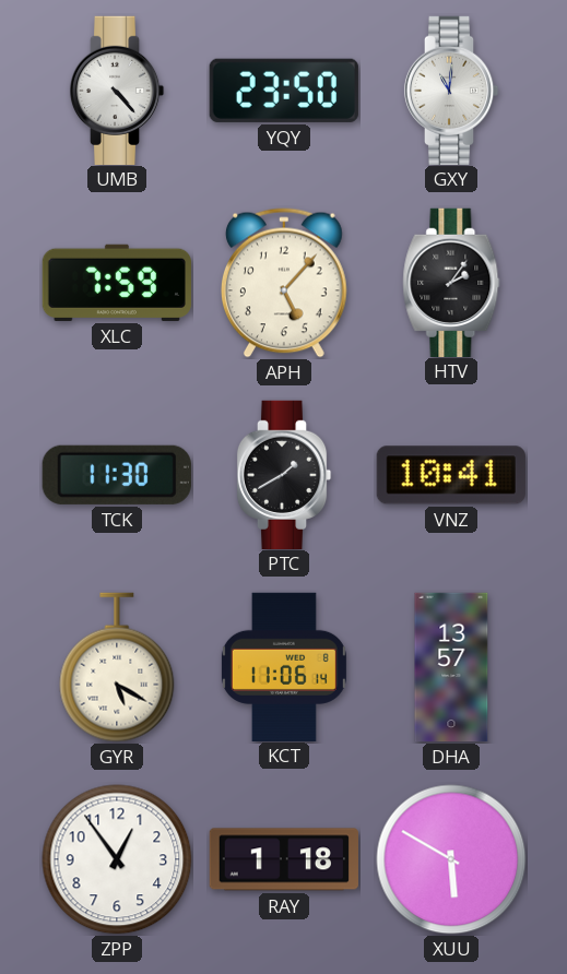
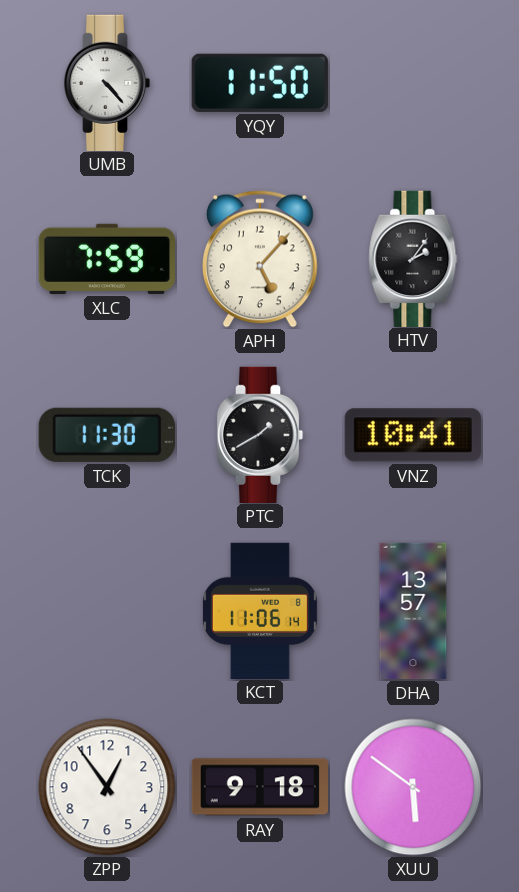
YQY: 23:50 -> 11:50
GXY: 11:01 -> none
GYR: 5:20 -> none
RAY: 1:18 -> 9:18
XUU: 5:50 -> 5:51
